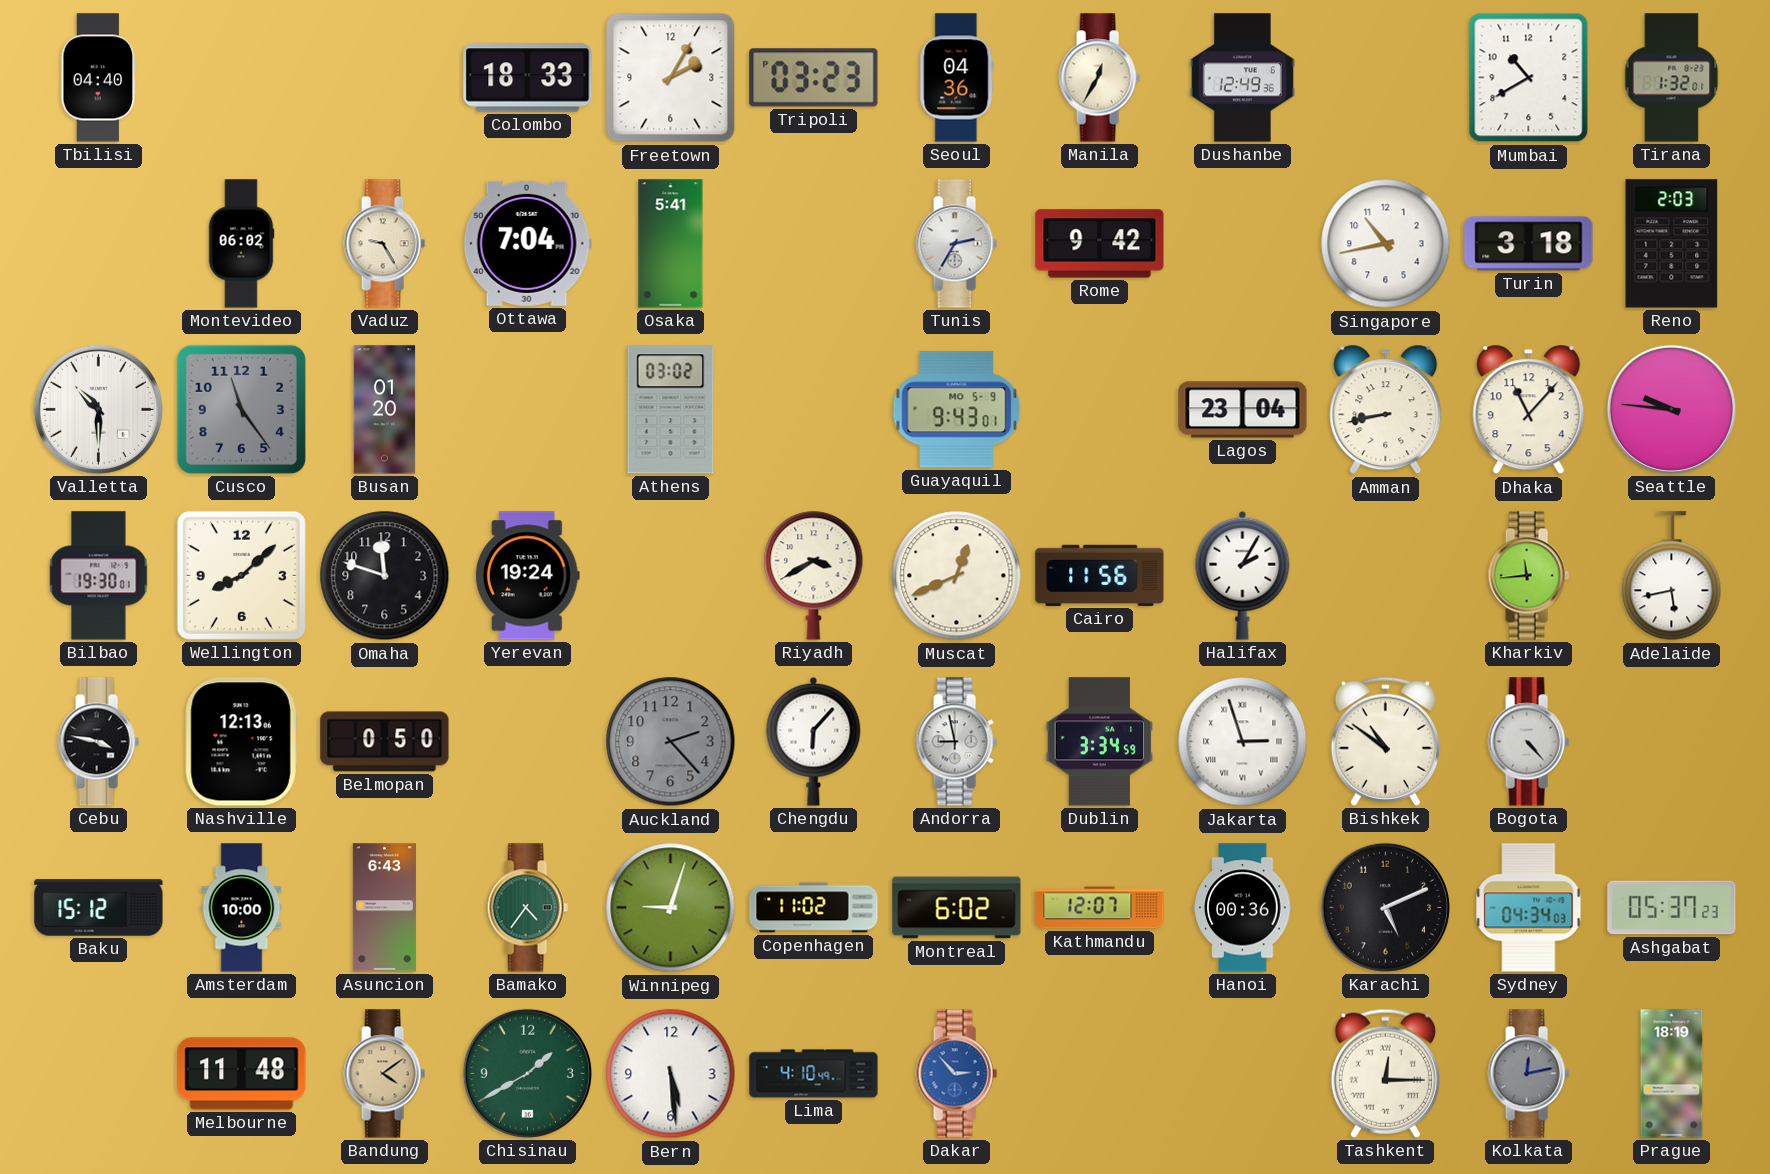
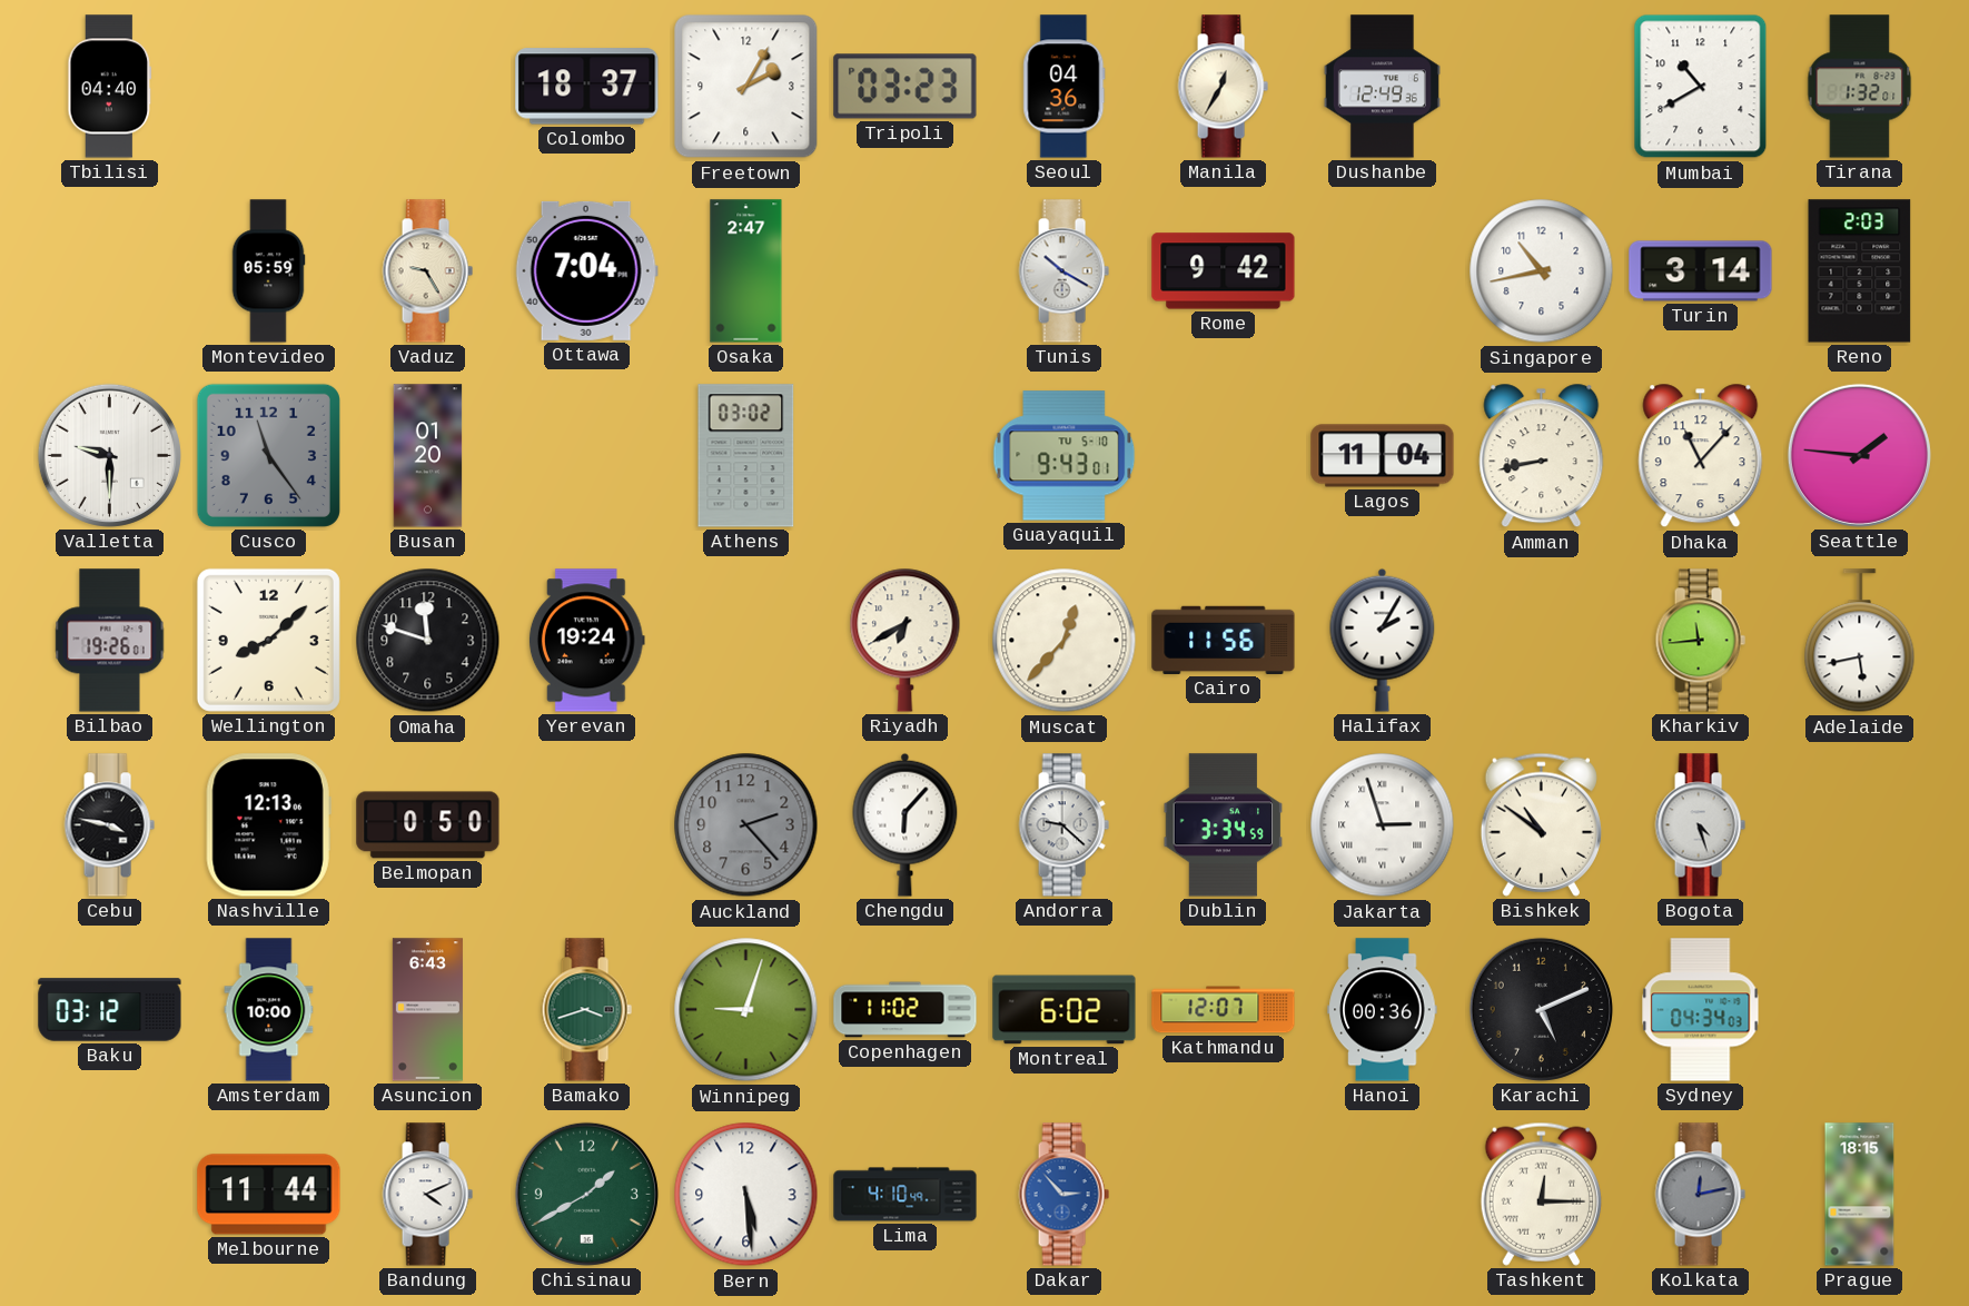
Colombo: 18:33 -> 18:37
Montevideo: 06:02 -> 05:59
Osaka: 5:41 -> 2:47
Tunis: 2:35 -> 10:20
Turin: 3:18 -> 3:14
Valletta: 10:30 -> 9:30
Guayaquil date: MO 5-9 -> TU 5-10
Lagos: 23:04 -> 11:04
Seattle: 9:46 -> 1:46
Bilbao: 19:30 -> 19:26
Riyadh: 3:40 -> 6:40
Muscat: 12:41 -> 12:37
Andorra: 8:58 -> 9:22
Bogota: 4:23 -> 4:27
Baku: 15:12 -> 03:12
Bamako: 4:36 -> 3:42
Ashgabat: 05:37 -> none
Melbourne: 11:48 -> 11:44
Bandung: 4:09 -> 4:11
Bandung dial: champagne -> white
Prague: 18:19 -> 18:15
